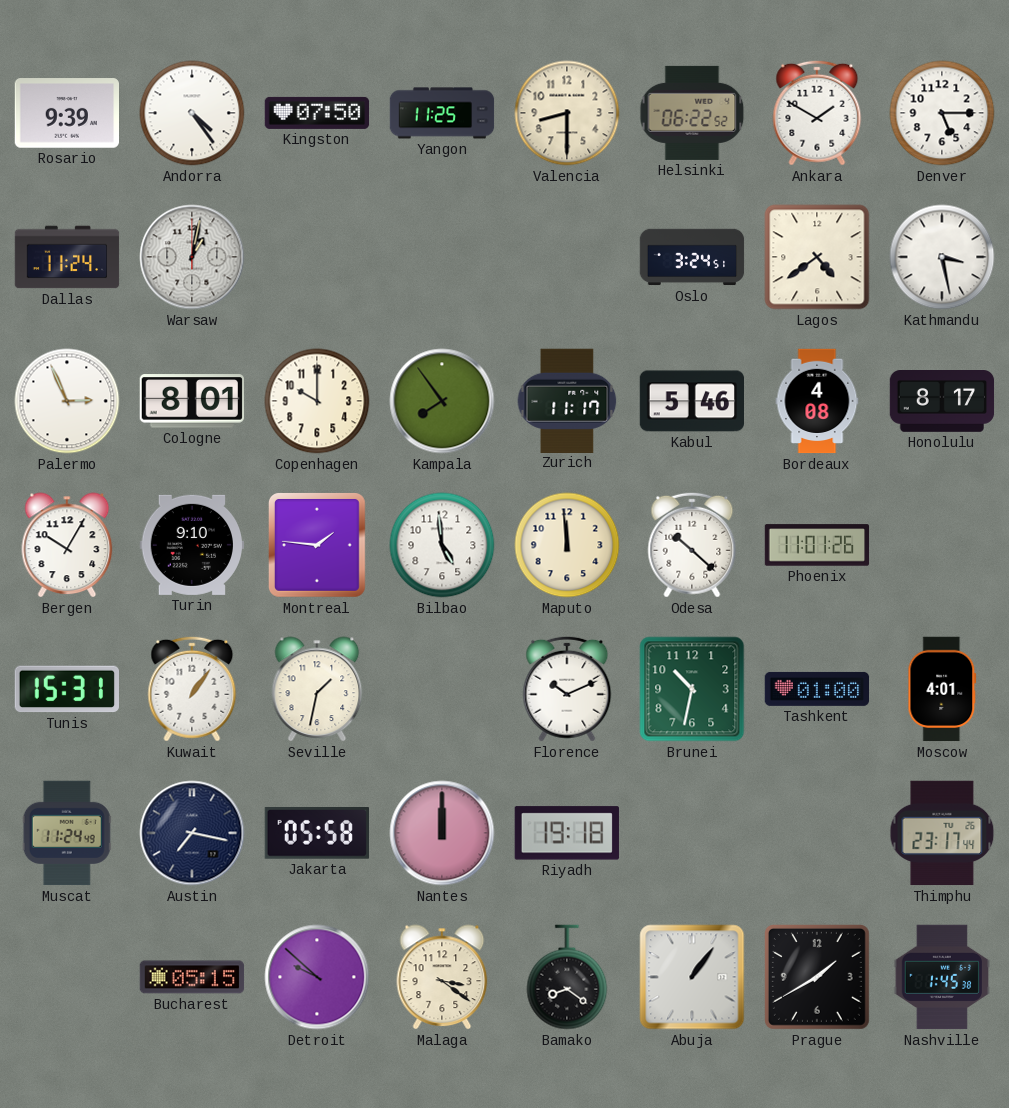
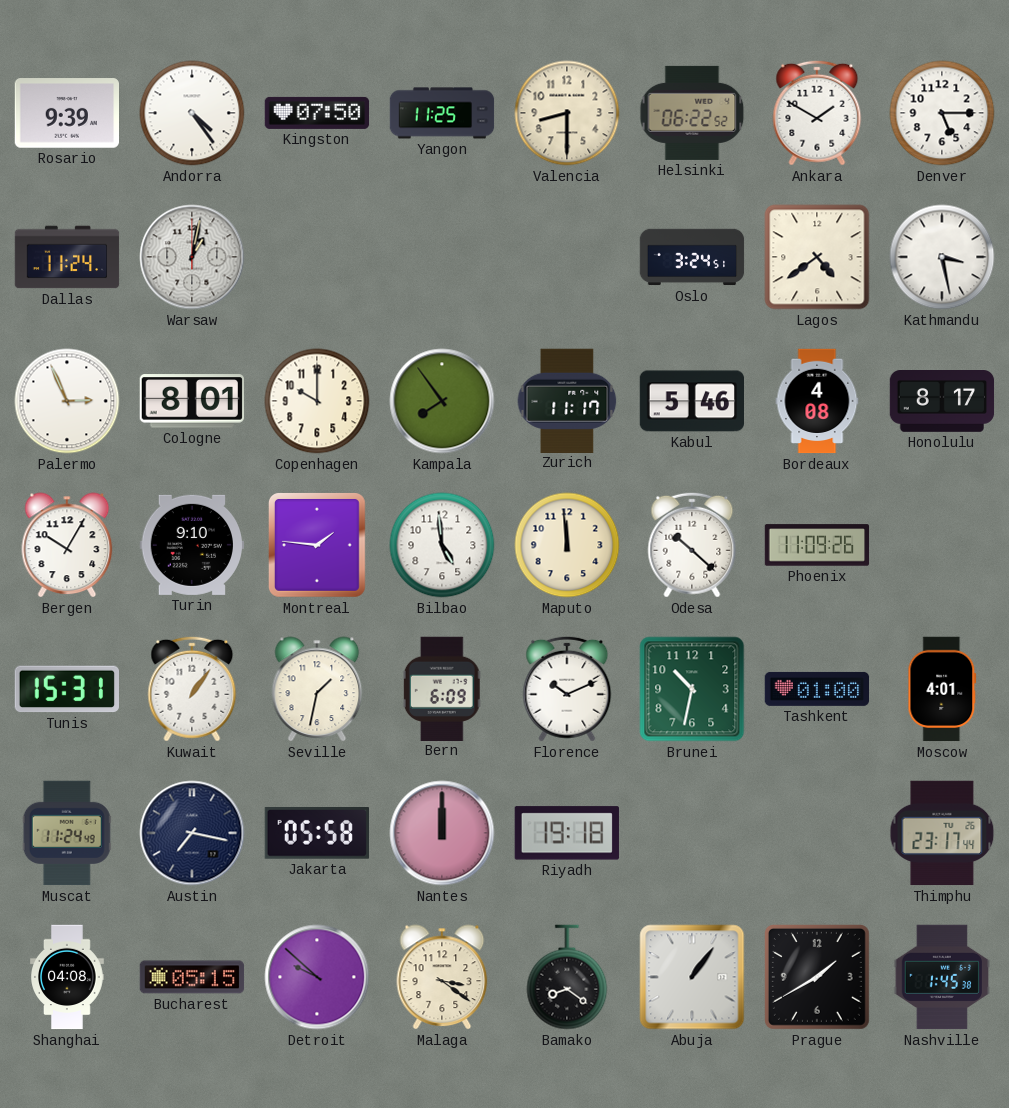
Phoenix: 11:01 -> 11:09
Bern: none -> 6:09
Shanghai: none -> 04:08
